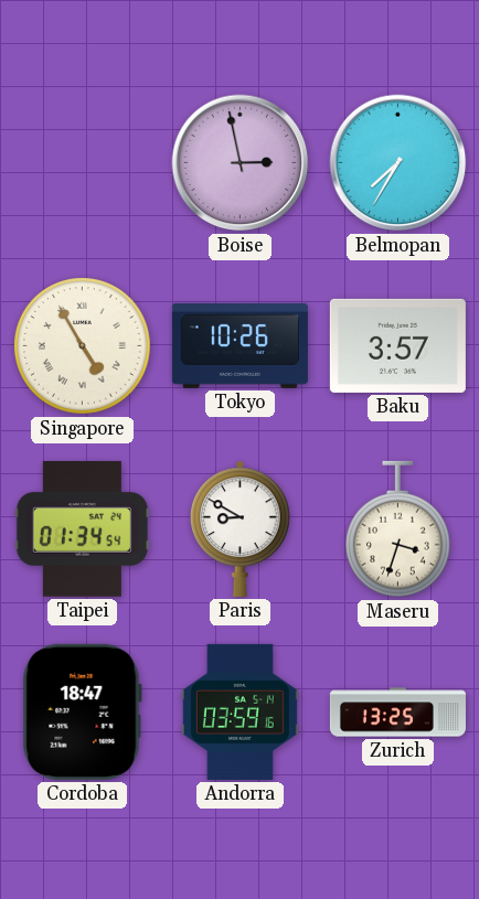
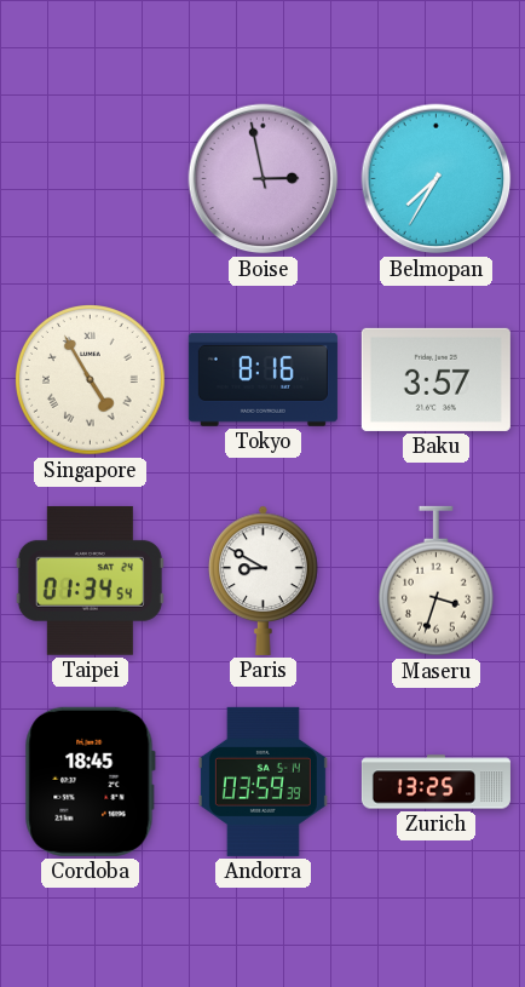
Tokyo: 10:26 -> 8:16
Cordoba: 18:47 -> 18:45
Andorra: 03:59:16 -> 03:59:39
